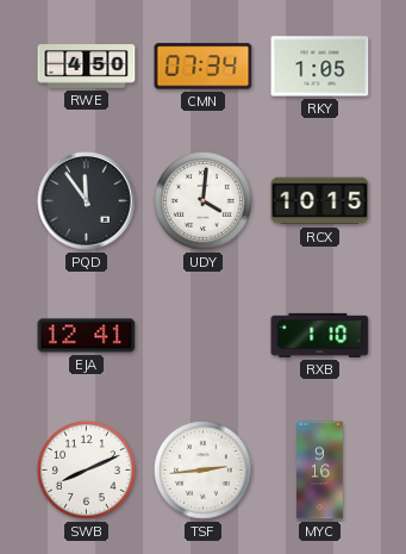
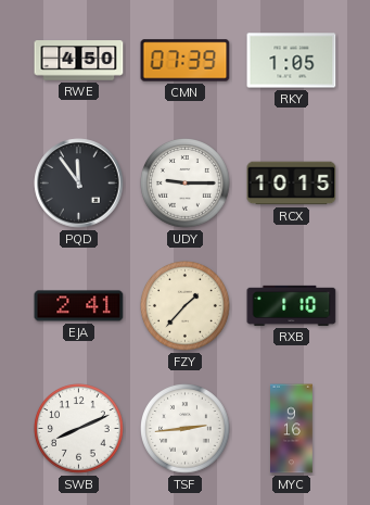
CMN: 07:34 -> 07:39
UDY: 4:01 -> 9:15
EJA: 12:41 -> 2:41
FZY: none -> 1:37
